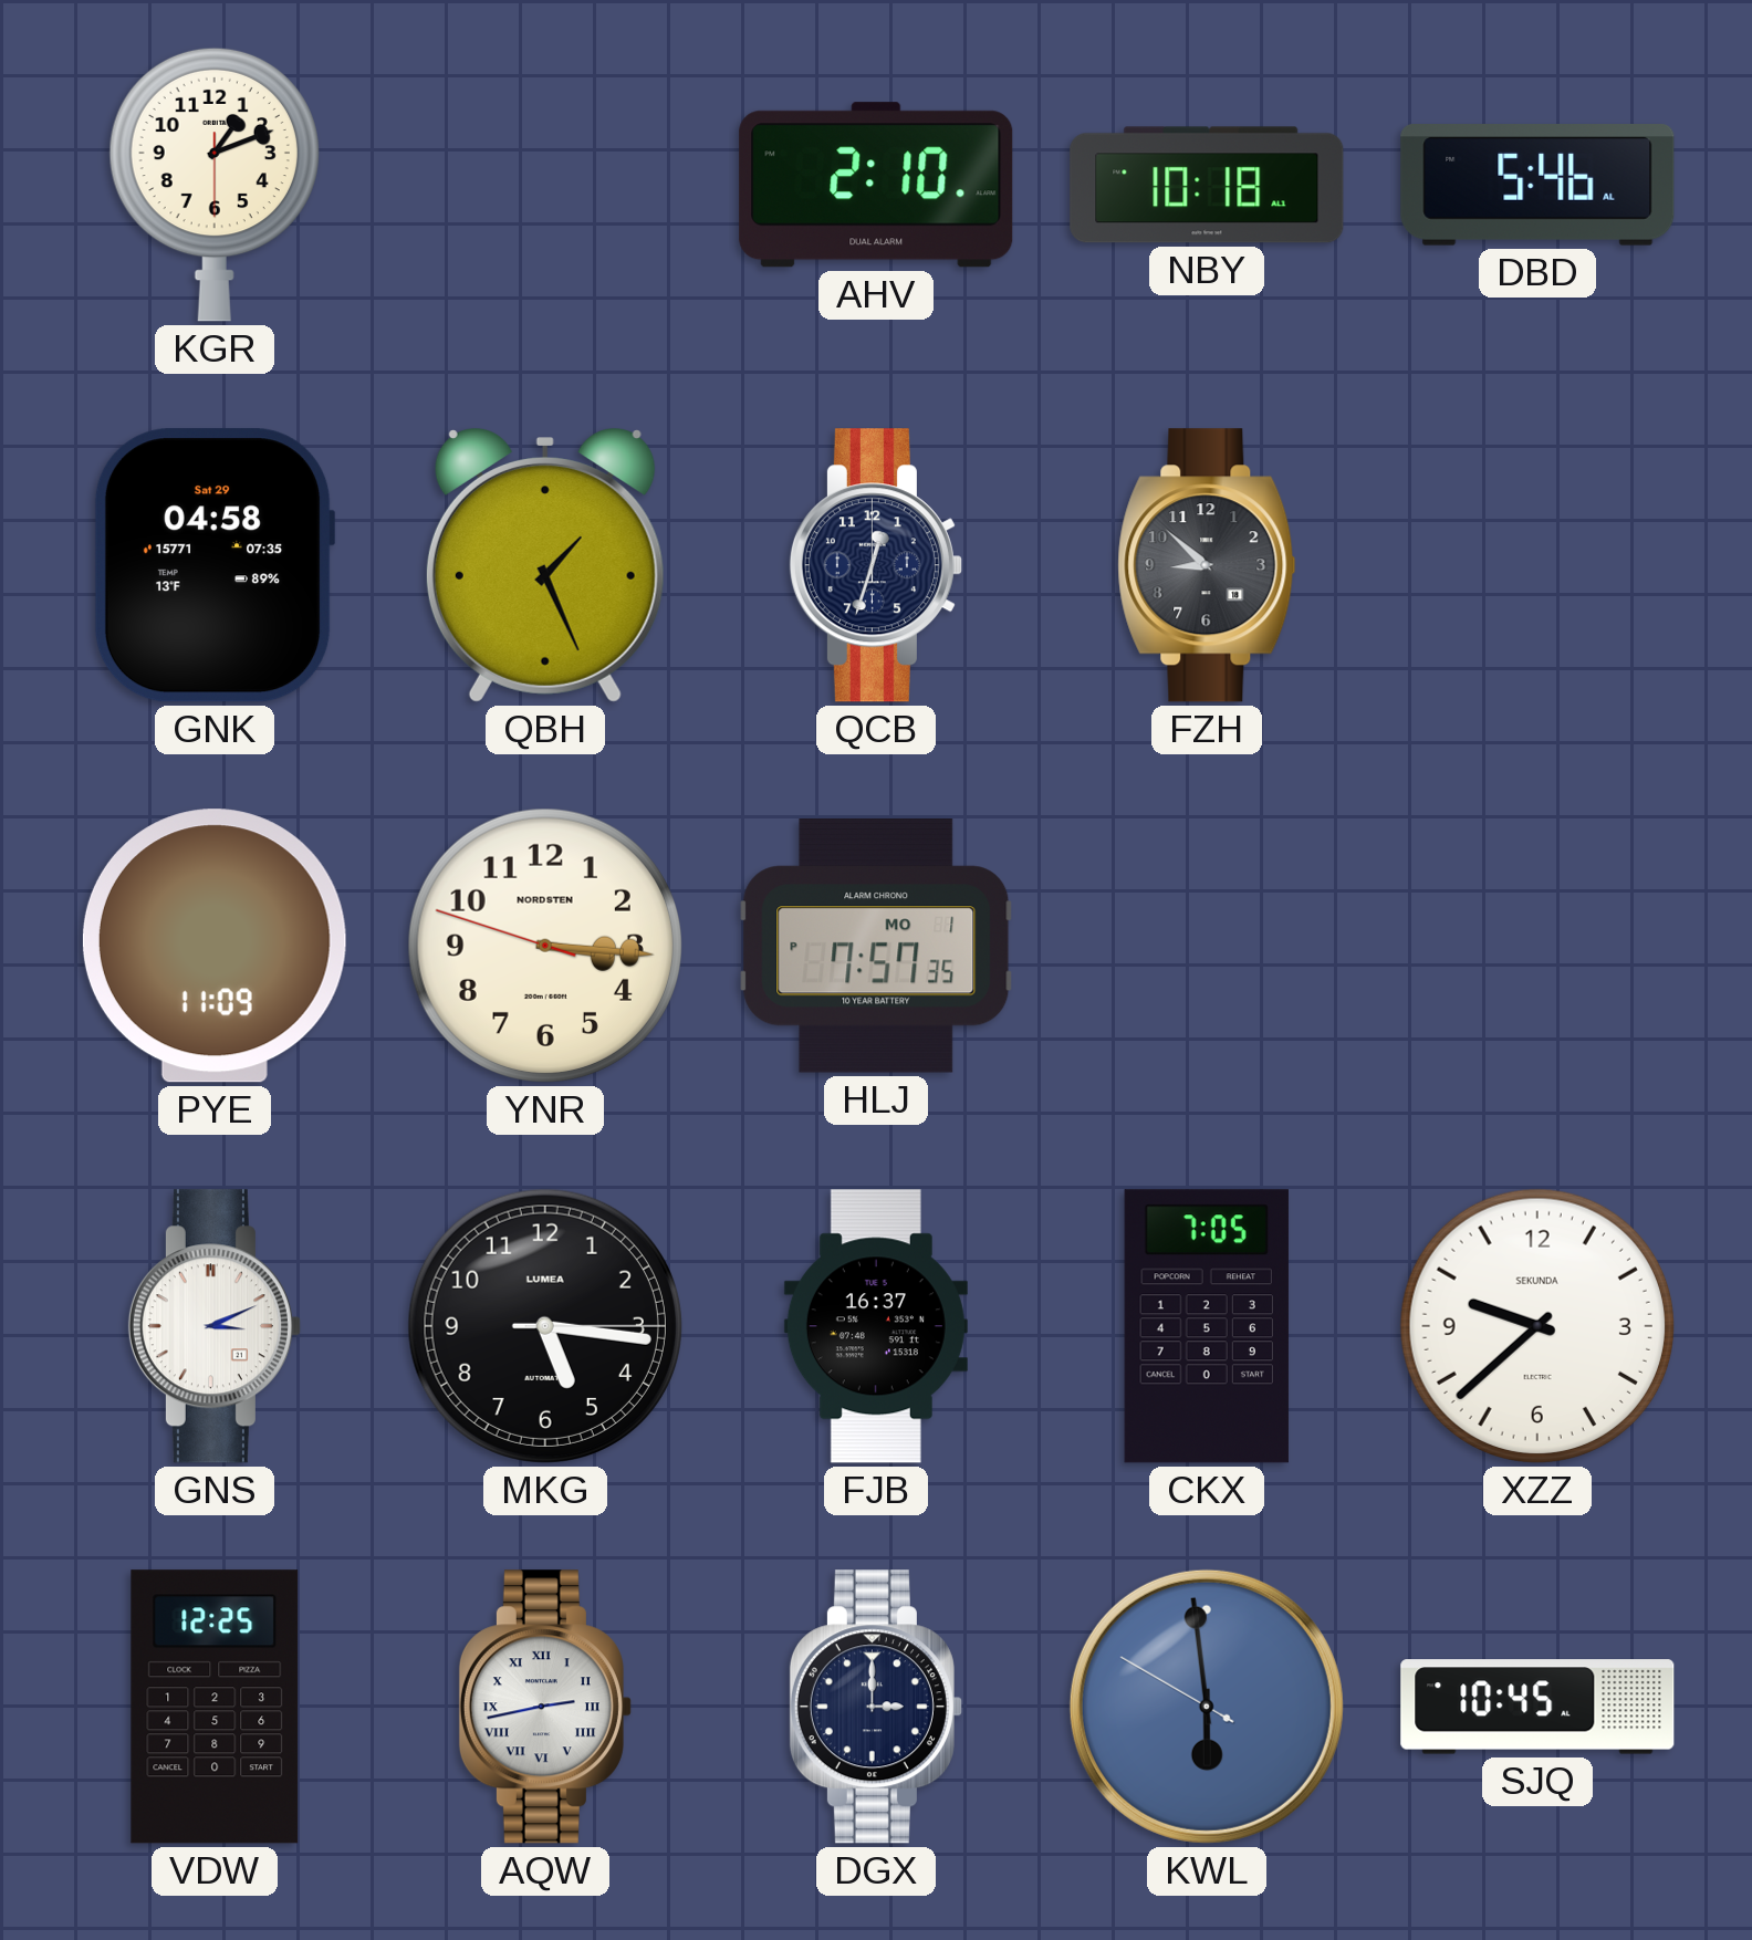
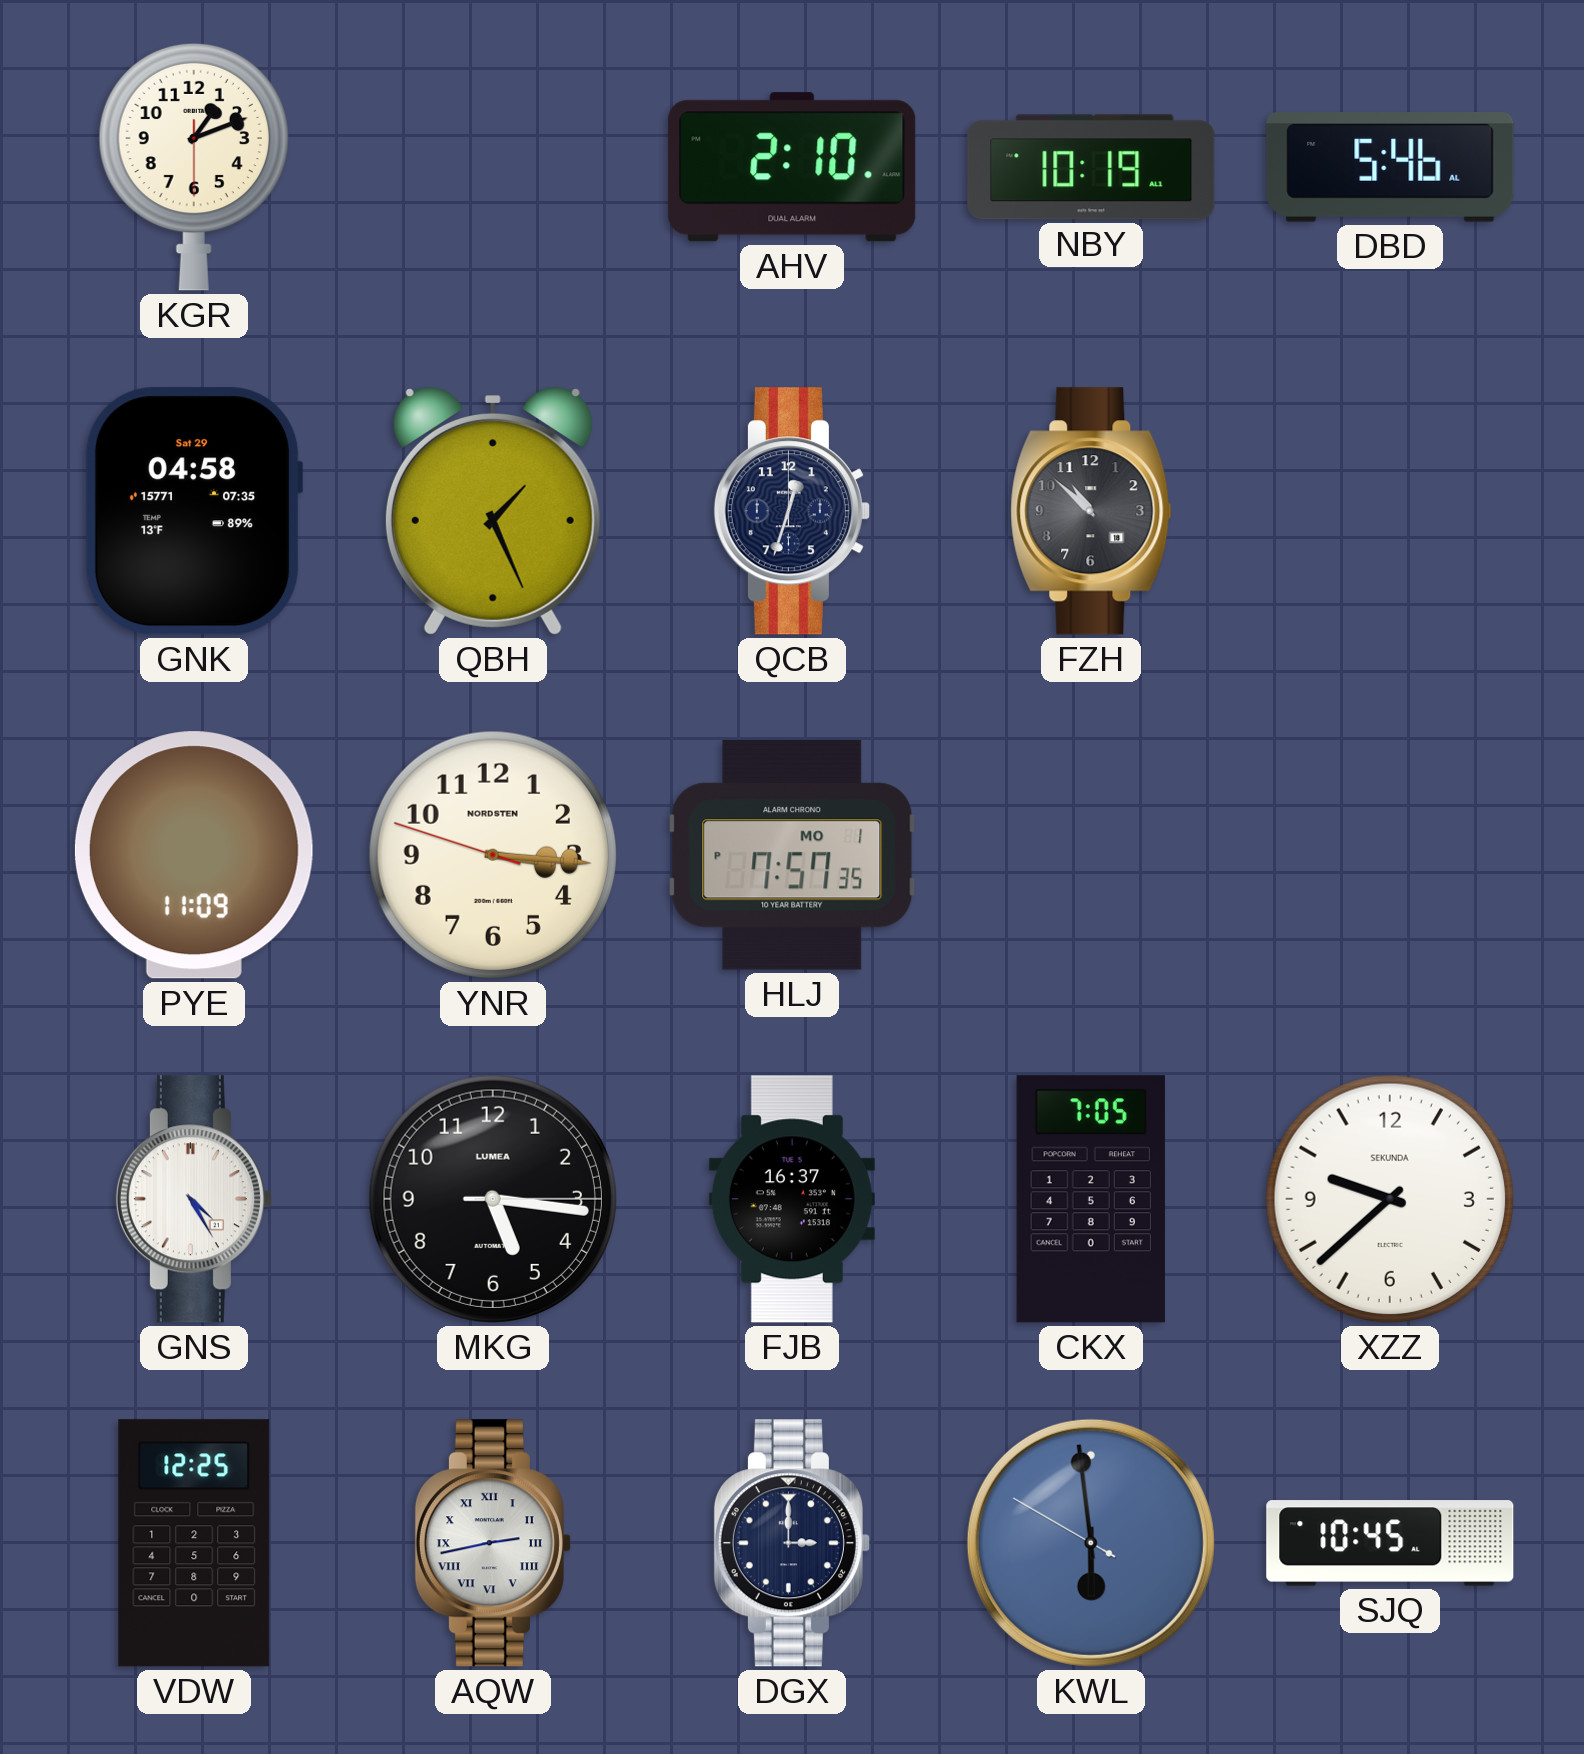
NBY: 10:18 -> 10:19
FZH: 8:52 -> 10:52
GNS: 3:11 -> 4:25
